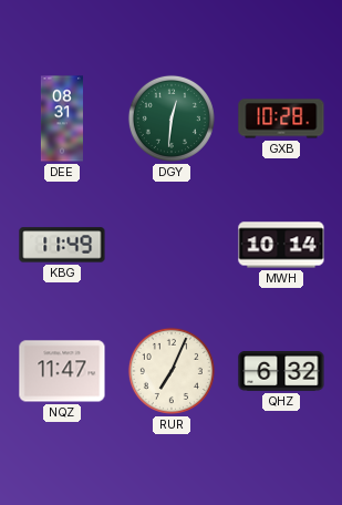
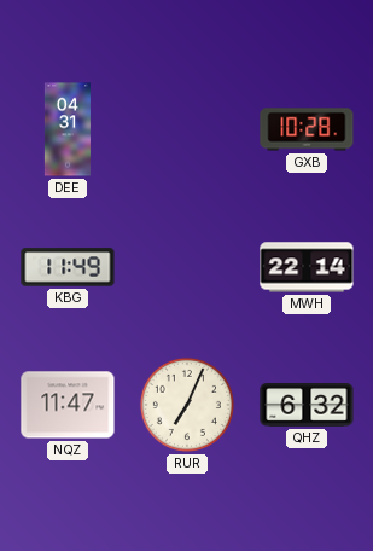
DEE: 08:31 -> 04:31
DGY: 12:31 -> none
MWH: 10:14 -> 22:14
